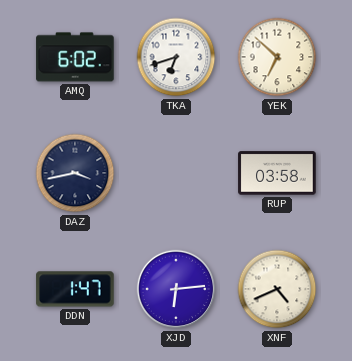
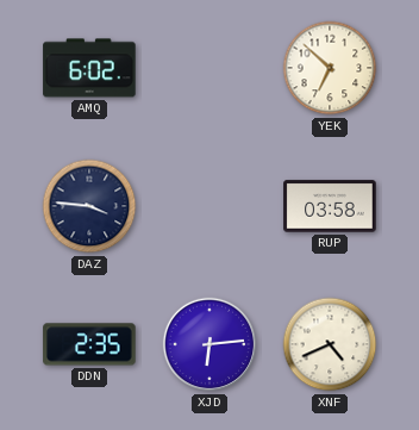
TKA: 6:42 -> none
DAZ: 3:43 -> 3:46
DDN: 1:47 -> 2:35
